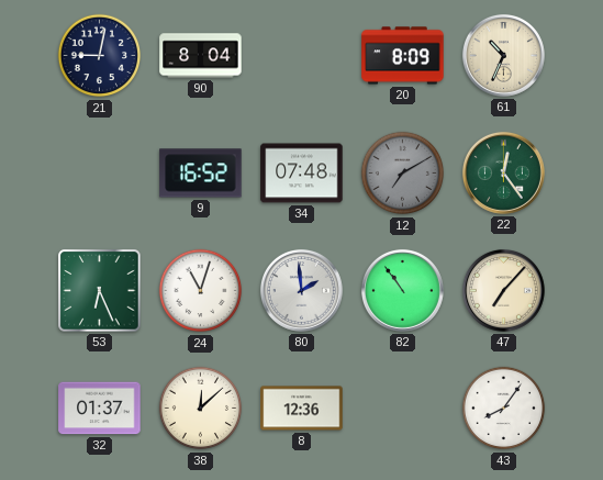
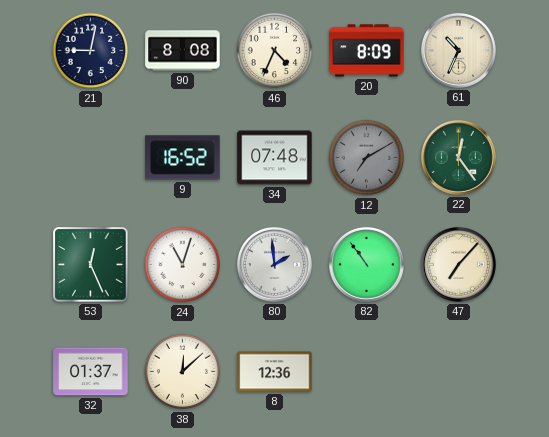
90: 8:04 -> 8:08
46: none -> 4:34
53: 6:26 -> 12:26
43: 8:06 -> none
